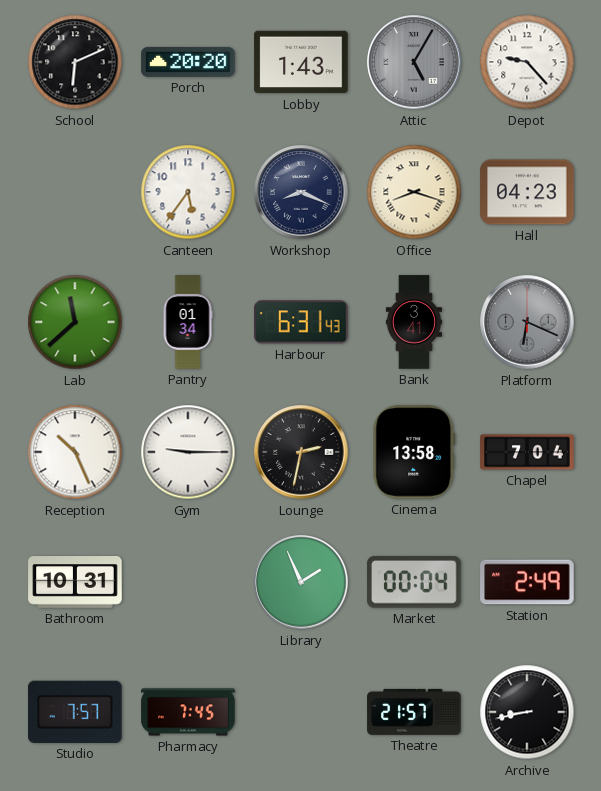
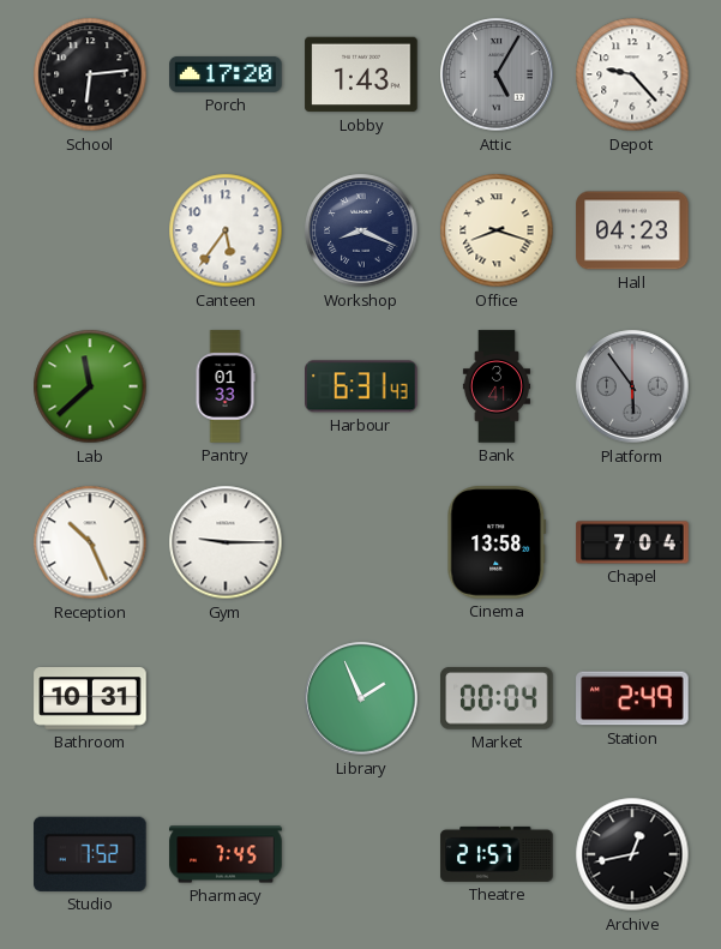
School: 6:11 -> 6:14
Porch: 20:20 -> 17:20
Pantry: 01:34 -> 01:33
Platform: 6:19 -> 5:54
Lounge: 2:32 -> none
Studio: 7:57 -> 7:52
Archive: 8:43 -> 12:43
